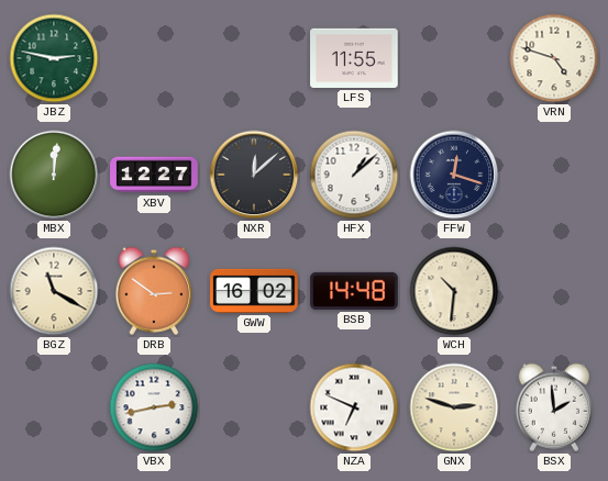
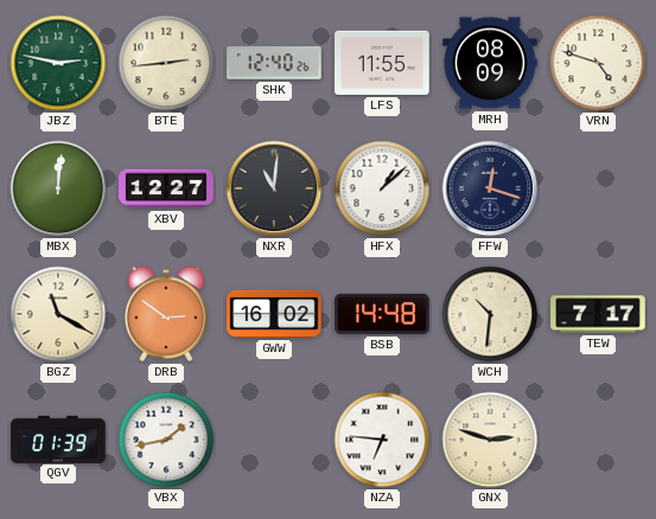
BTE: none -> 2:44
SHK: none -> 12:40
MRH: none -> 08:09
NXR: 12:08 -> 11:01
TEW: none -> 7:17
QGV: none -> 01:39
VBX: 2:43 -> 1:43
NZA: 6:49 -> 6:46
BSX: 1:59 -> none
